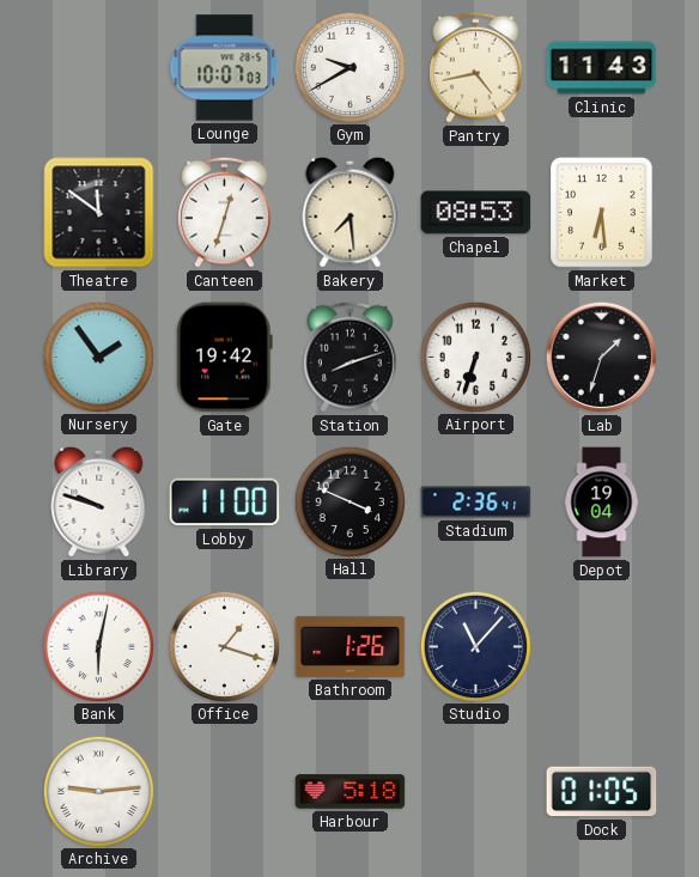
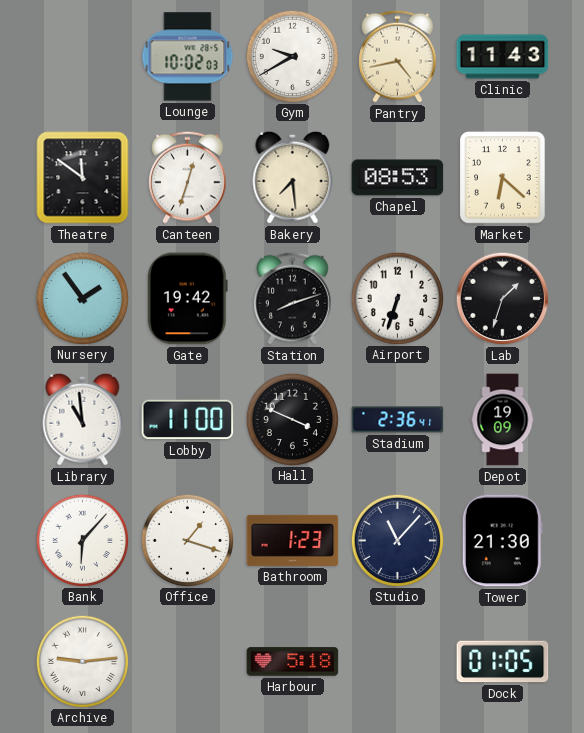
Lounge: 10:07 -> 10:02
Market: 6:29 -> 6:22
Library: 9:48 -> 10:59
Depot: 19:04 -> 19:09
Bank: 6:02 -> 6:07
Bathroom: 1:26 -> 1:23
Tower: none -> 21:30
